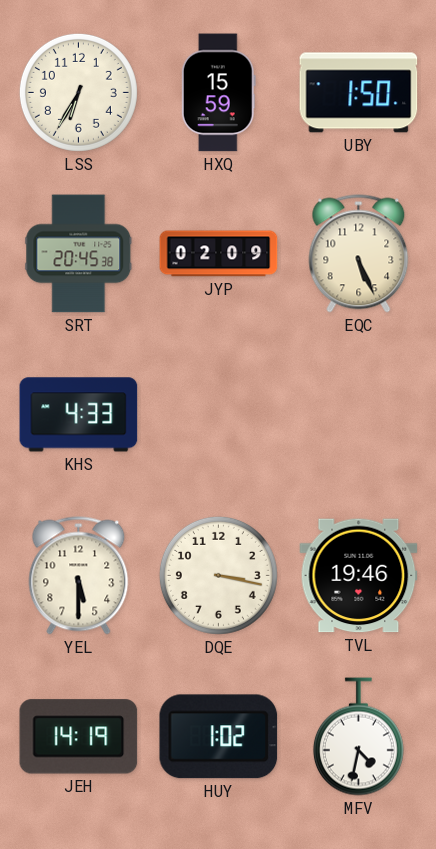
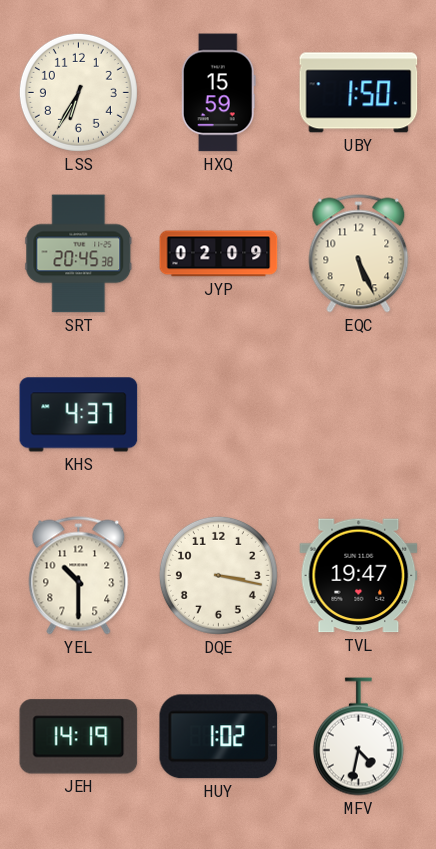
KHS: 4:33 -> 4:37
YEL: 5:30 -> 10:30
TVL: 19:46 -> 19:47
